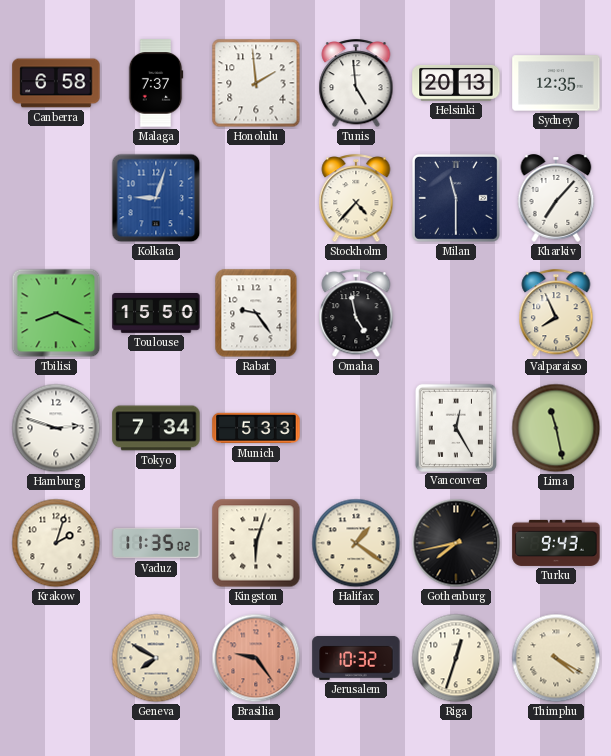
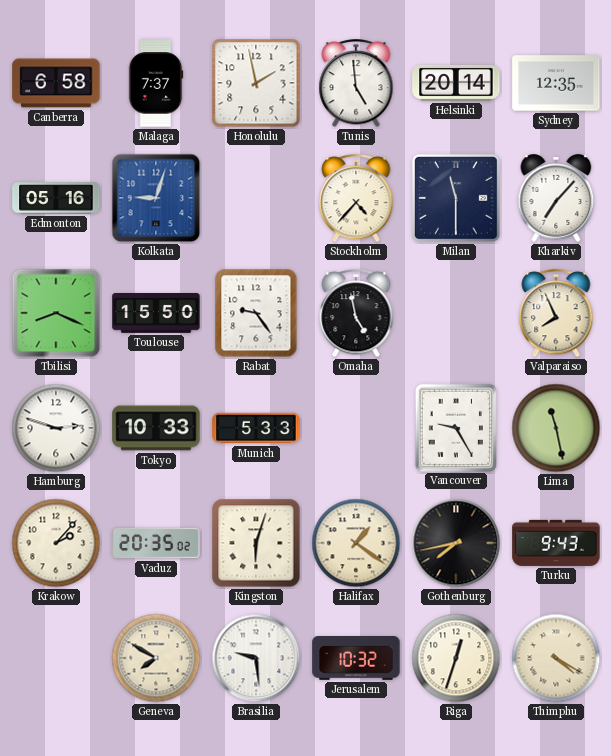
Honolulu: 1:59 -> 1:58
Helsinki: 20:13 -> 20:14
Edmonton: none -> 05:16
Tokyo: 7:34 -> 10:33
Vancouver: 12:25 -> 9:25
Krakow: 2:03 -> 2:07
Vaduz: 11:35 -> 20:35
Brasilia: 9:24 -> 9:29
Brasilia dial: salmon -> white
